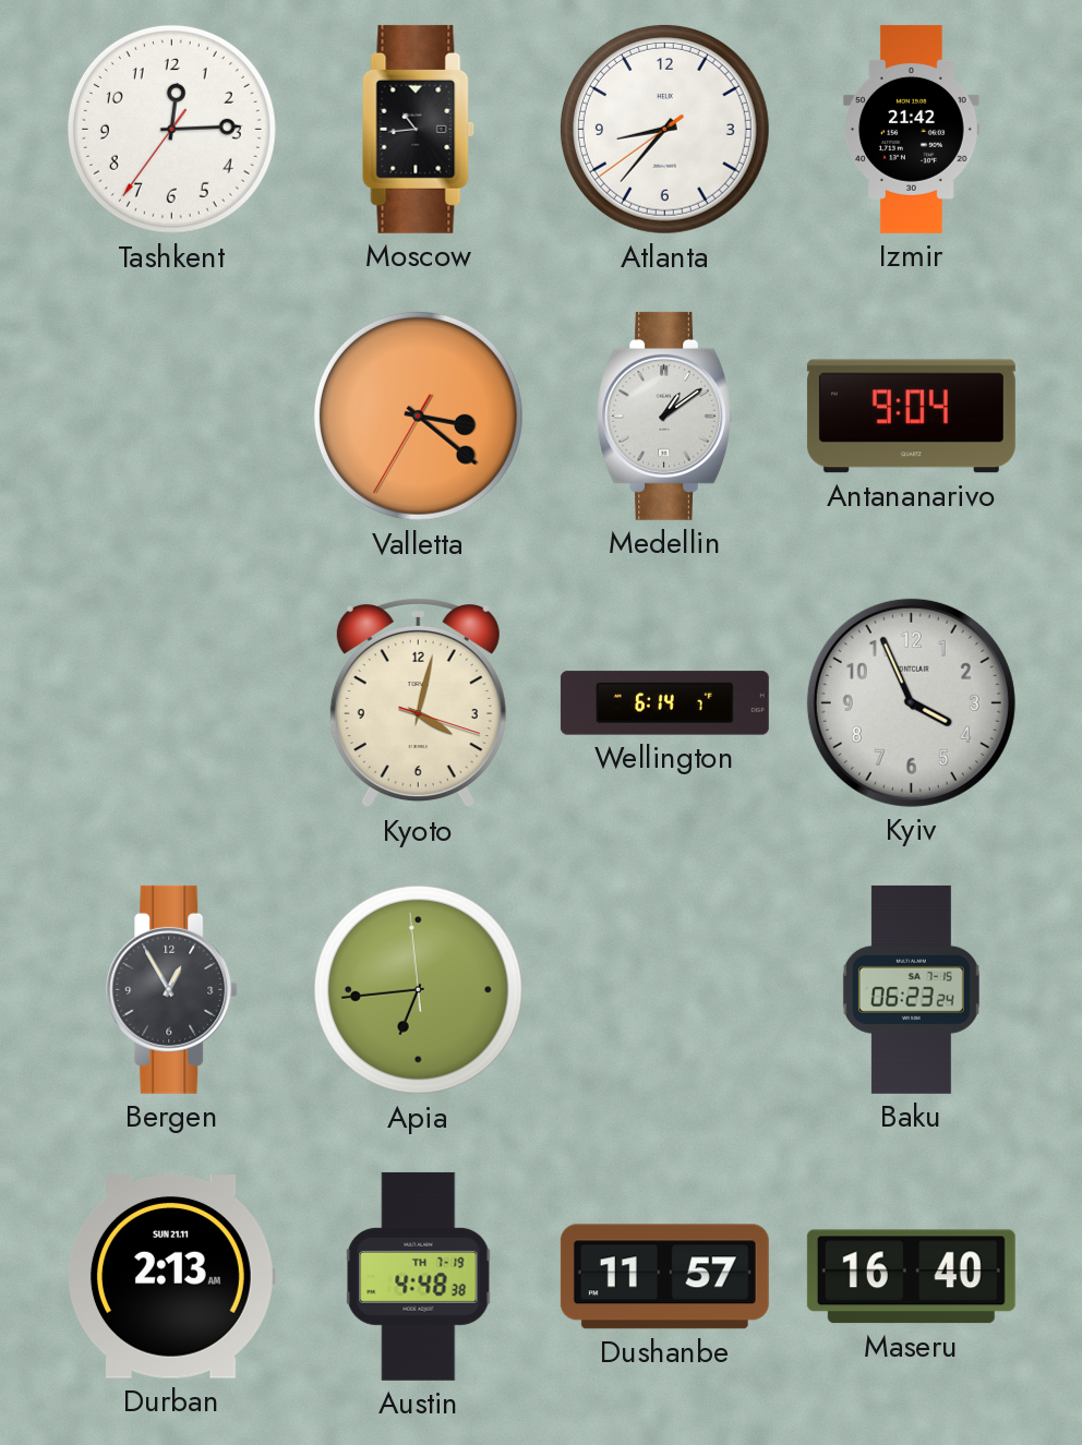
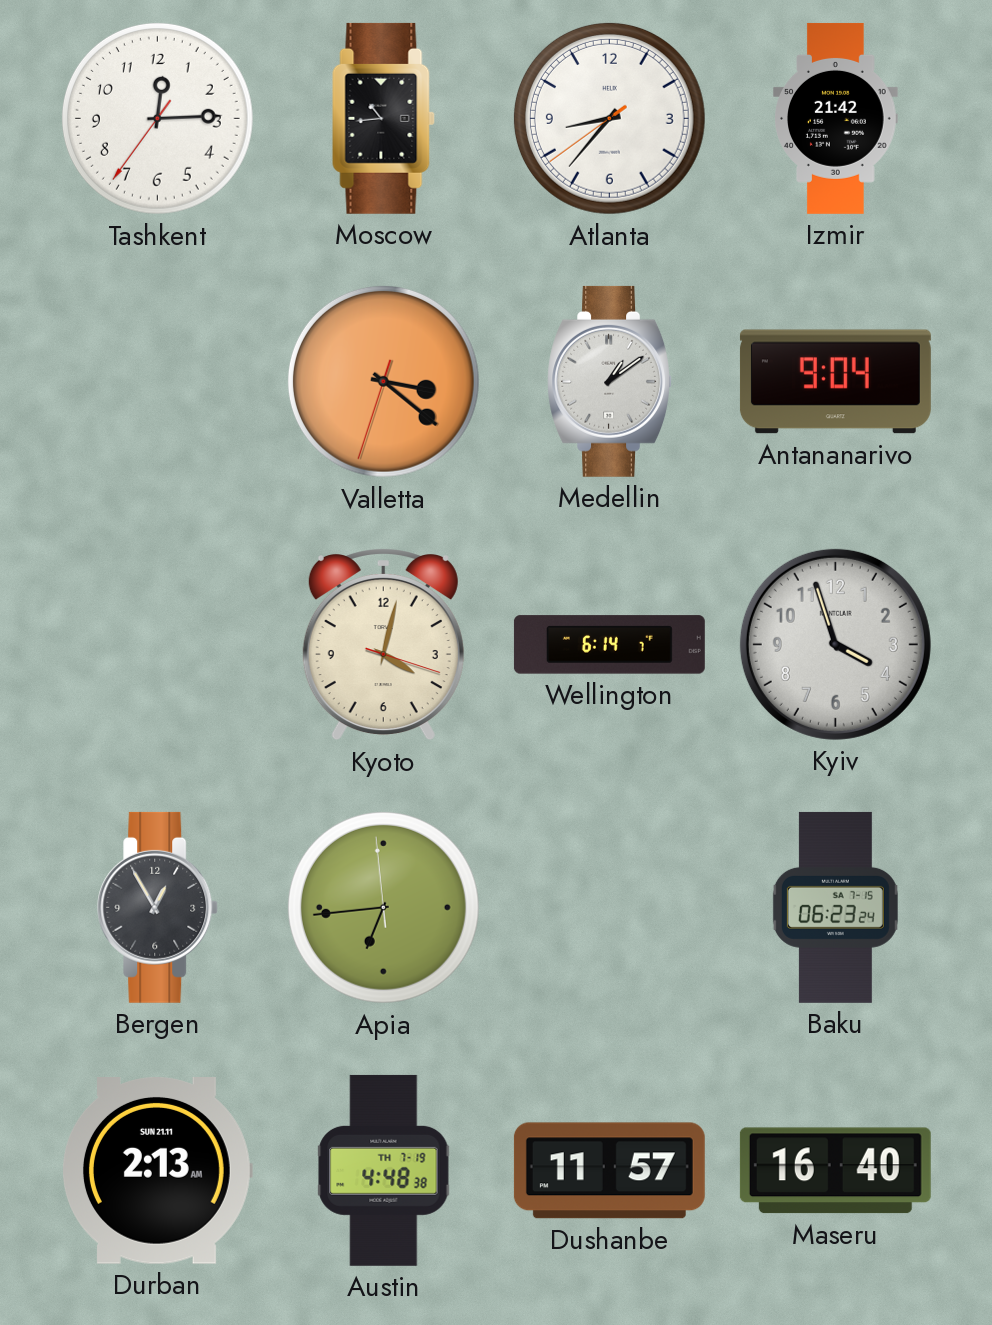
Valletta: 3:21:35 -> 3:21:33
Kyiv: 3:56 -> 3:57
